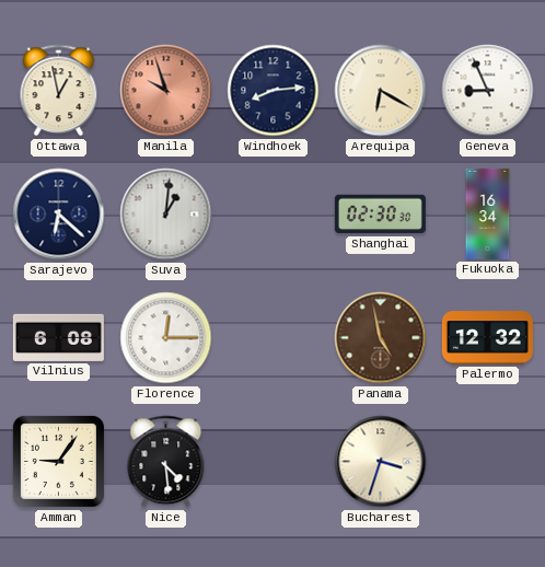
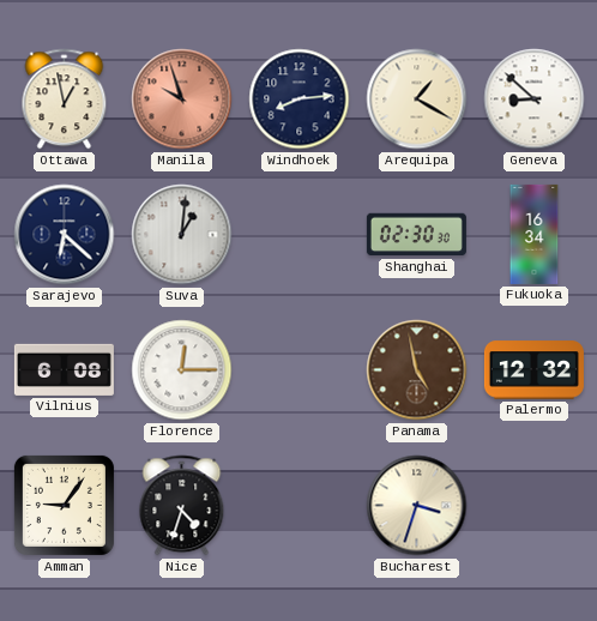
Arequipa: 6:20 -> 1:20
Geneva: 8:56 -> 8:52
Nice: 4:29 -> 4:33
